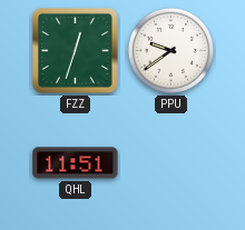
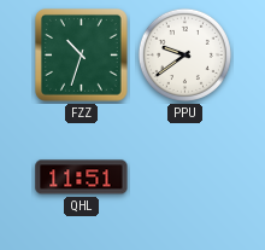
FZZ: 12:33 -> 10:33
